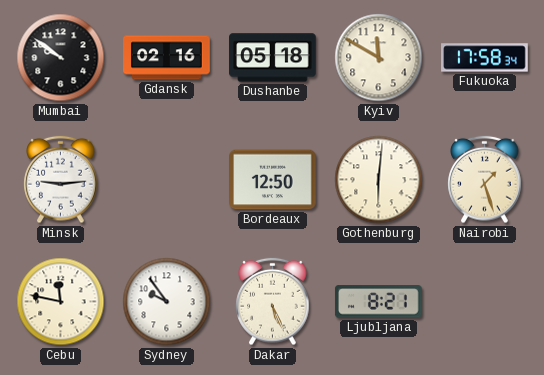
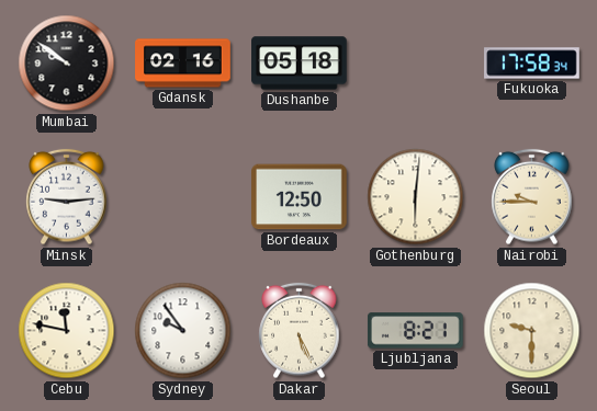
Kyiv: 11:50 -> none
Nairobi: 1:27 -> 9:45
Seoul: none -> 9:30
